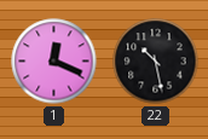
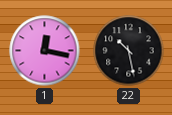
1: 12:19 -> 12:17
